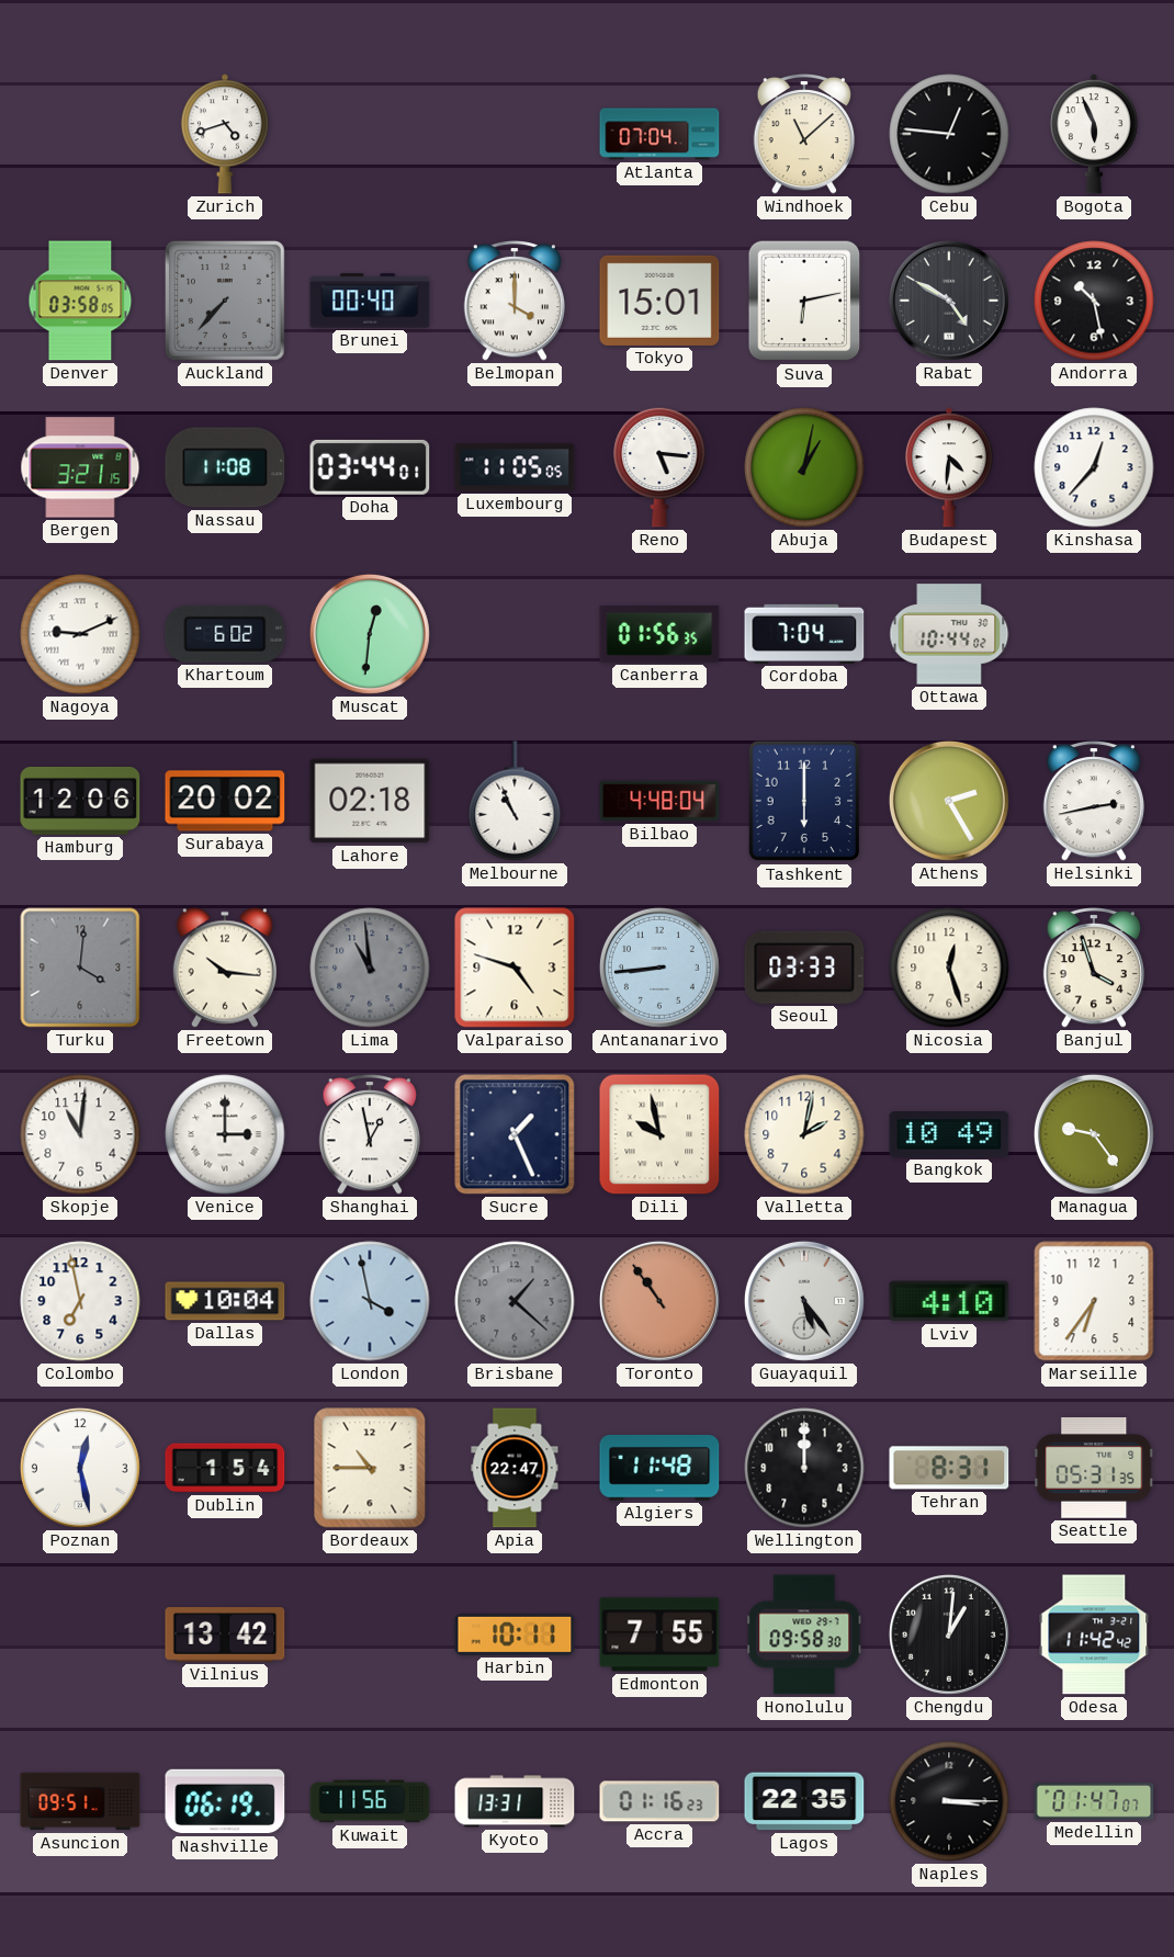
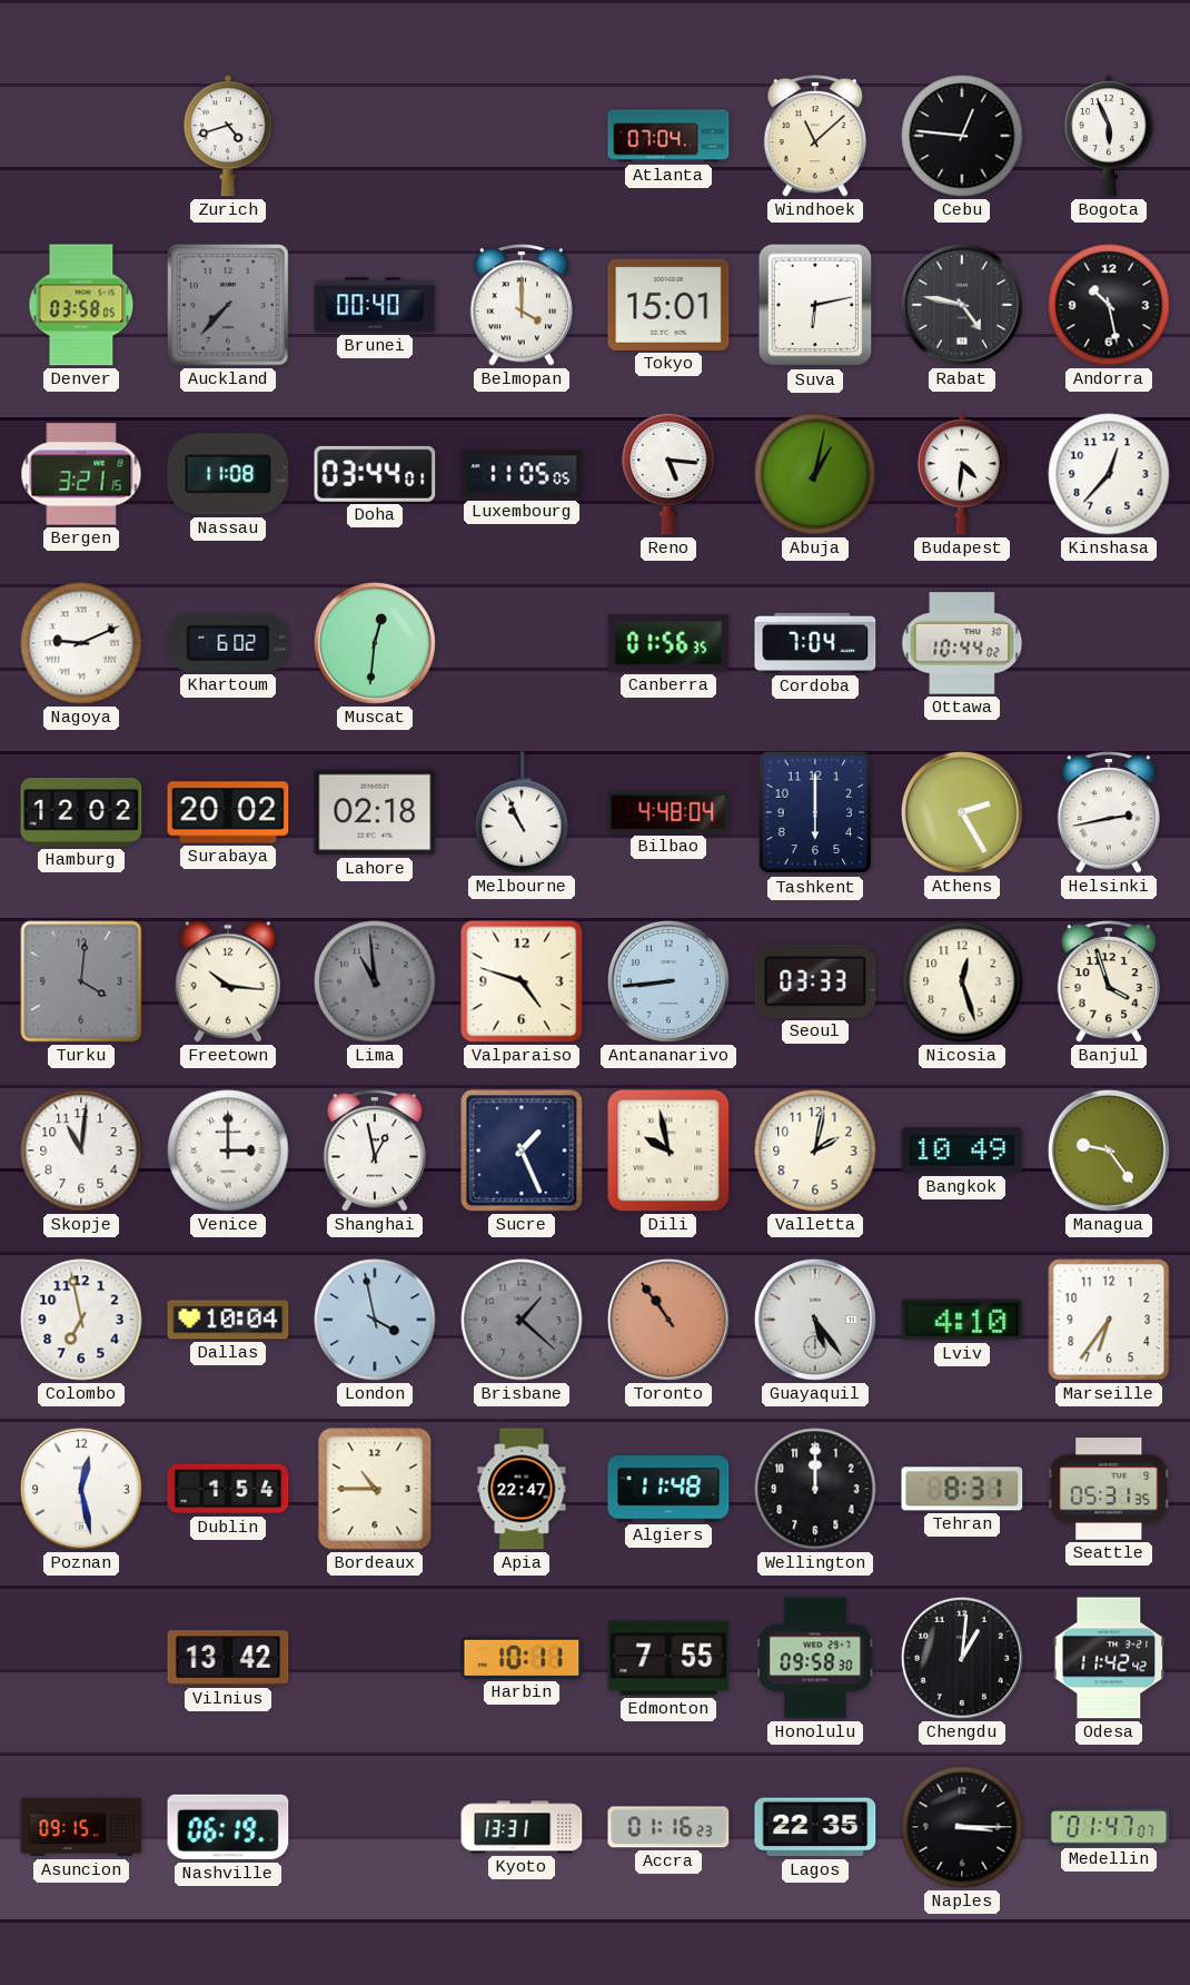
Rabat: 4:50 -> 4:47
Hamburg: 12:06 -> 12:02
Asuncion: 09:51 -> 09:15
Kuwait: 11:56 -> none
